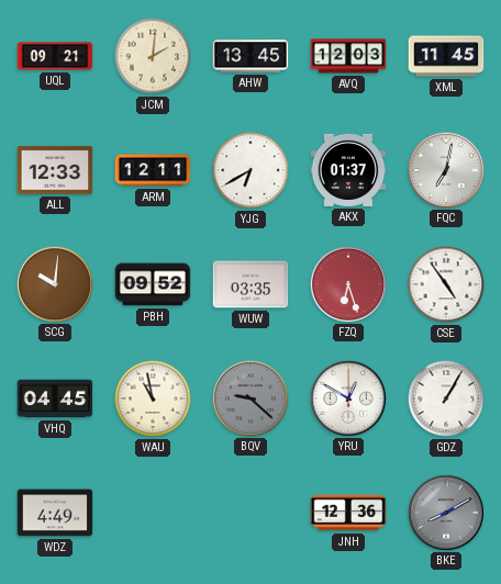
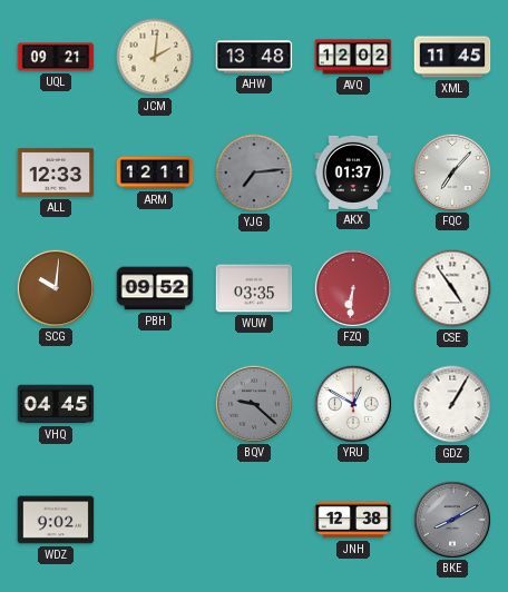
AHW: 13:45 -> 13:48
AVQ: 12:03 -> 12:02
YJG: 6:40 -> 7:14
YJG dial: white -> grey
FQC: 7:02 -> 7:07
FZQ: 6:27 -> 6:31
WAU: 10:58 -> none
WDZ: 4:49 -> 9:02
JNH: 12:36 -> 12:38
